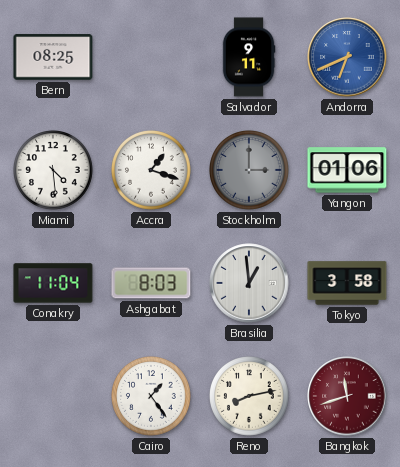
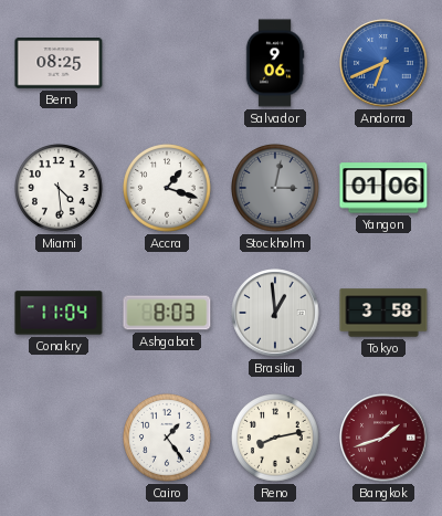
Salvador: 9:11 -> 9:06
Stockholm: 3:00 -> 3:02
Bangkok: 11:42 -> 1:42
